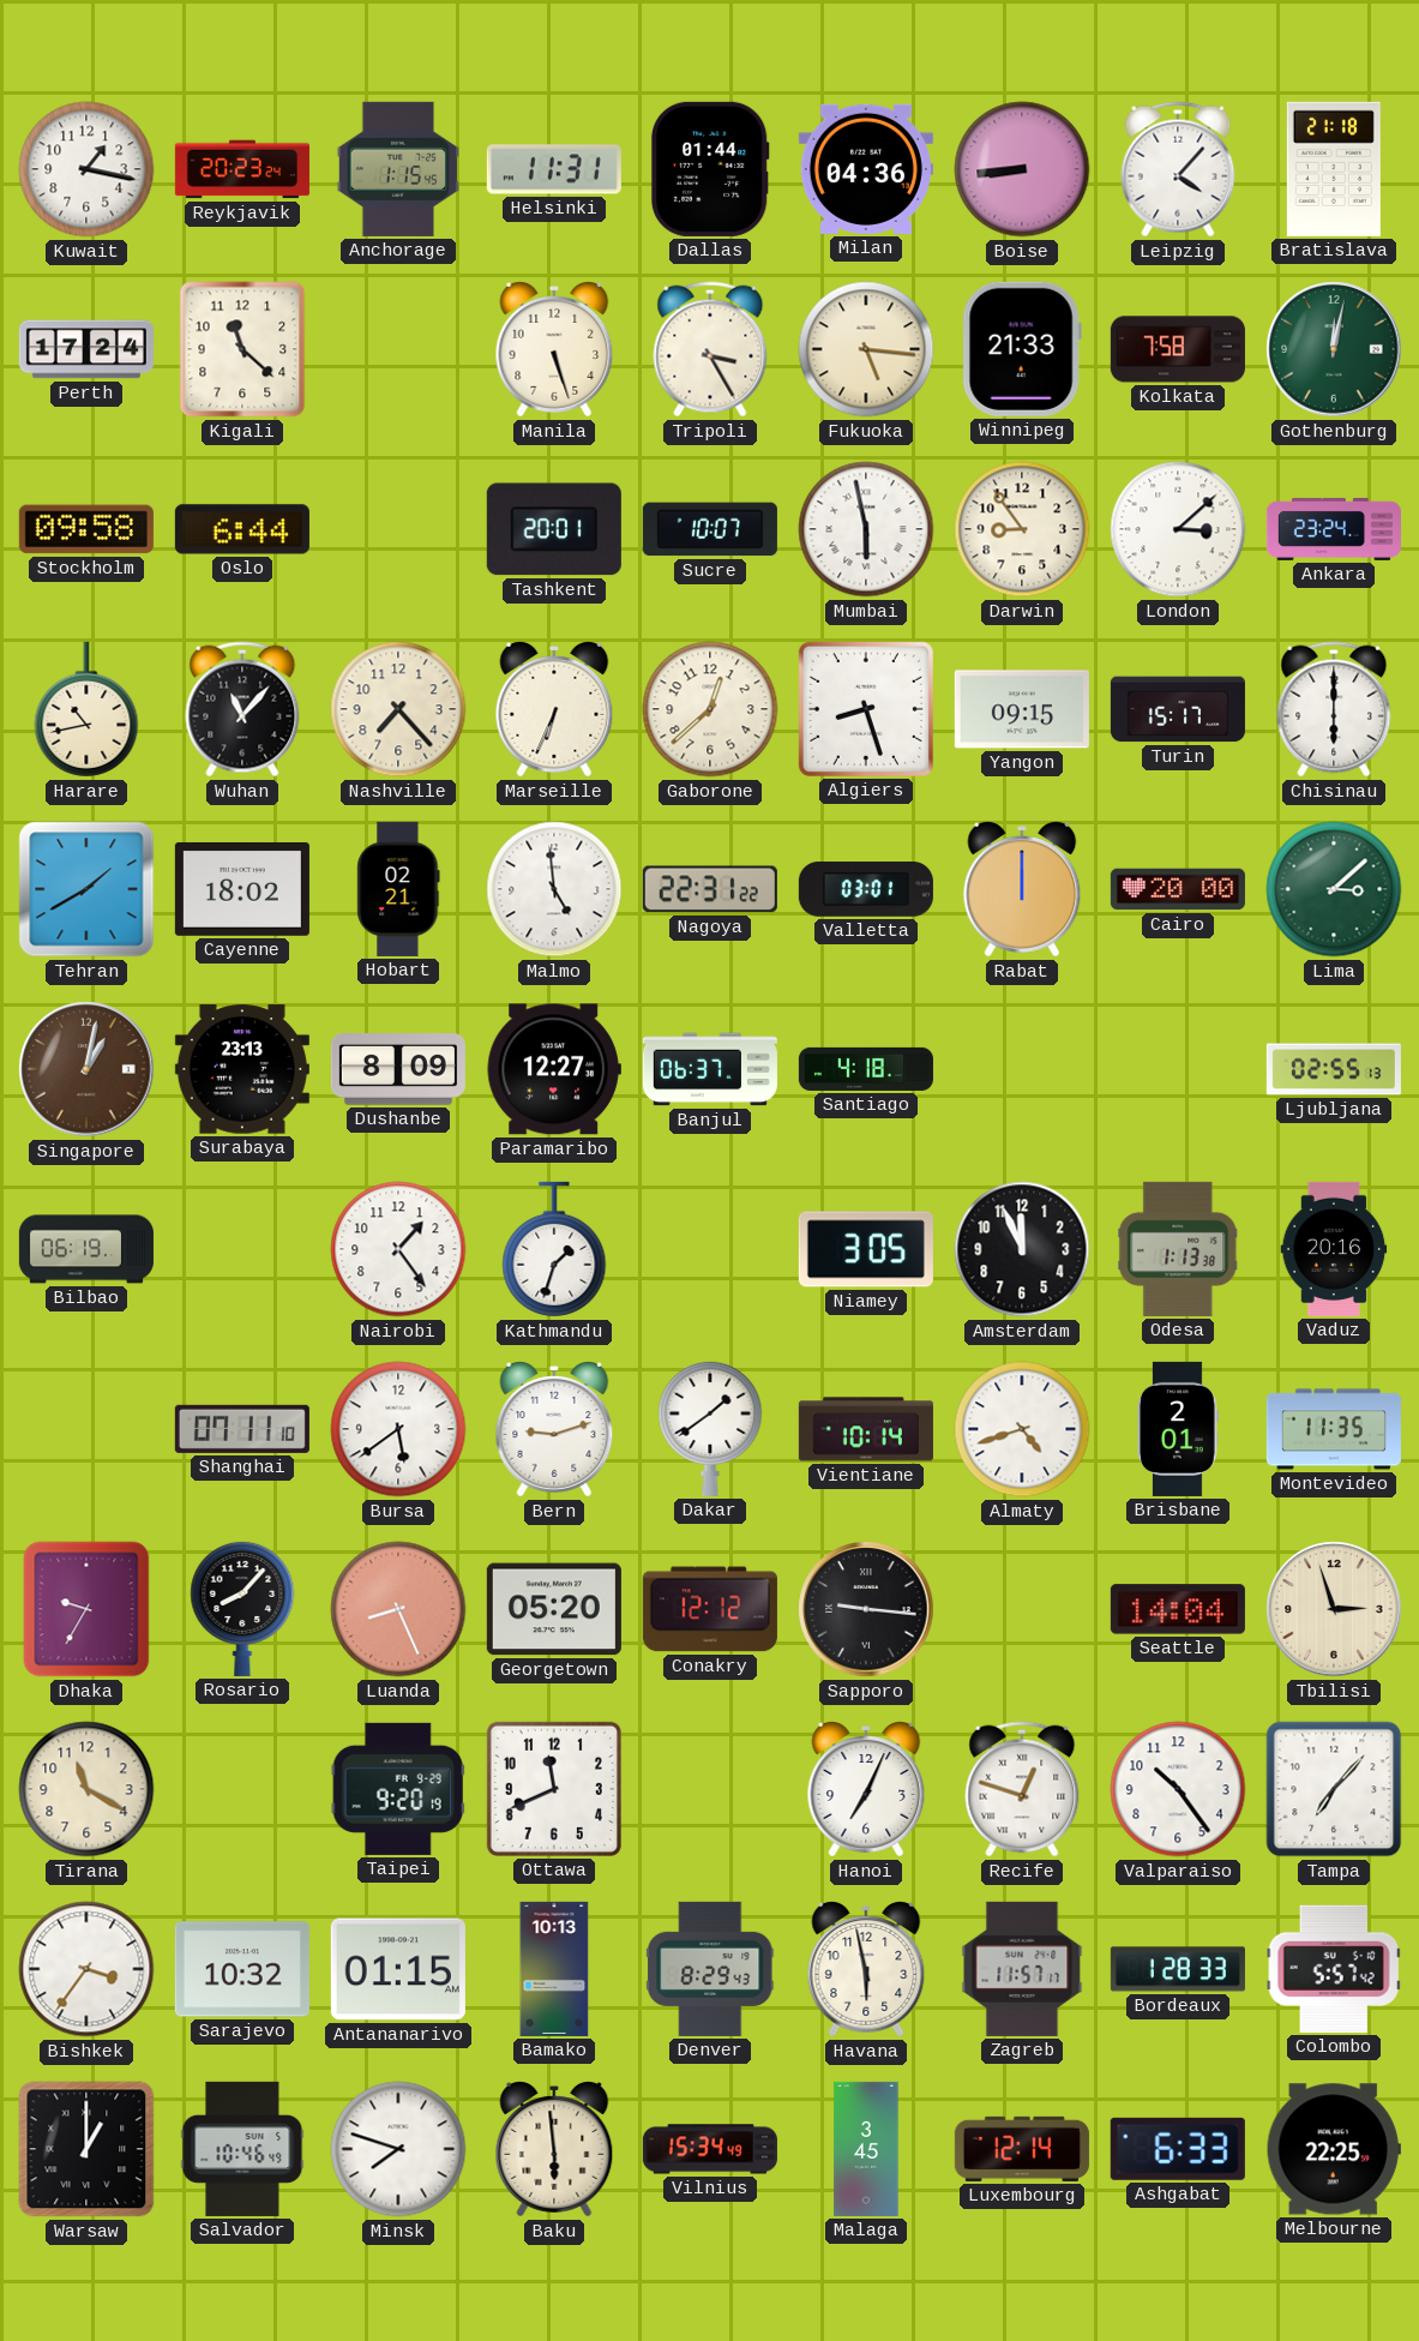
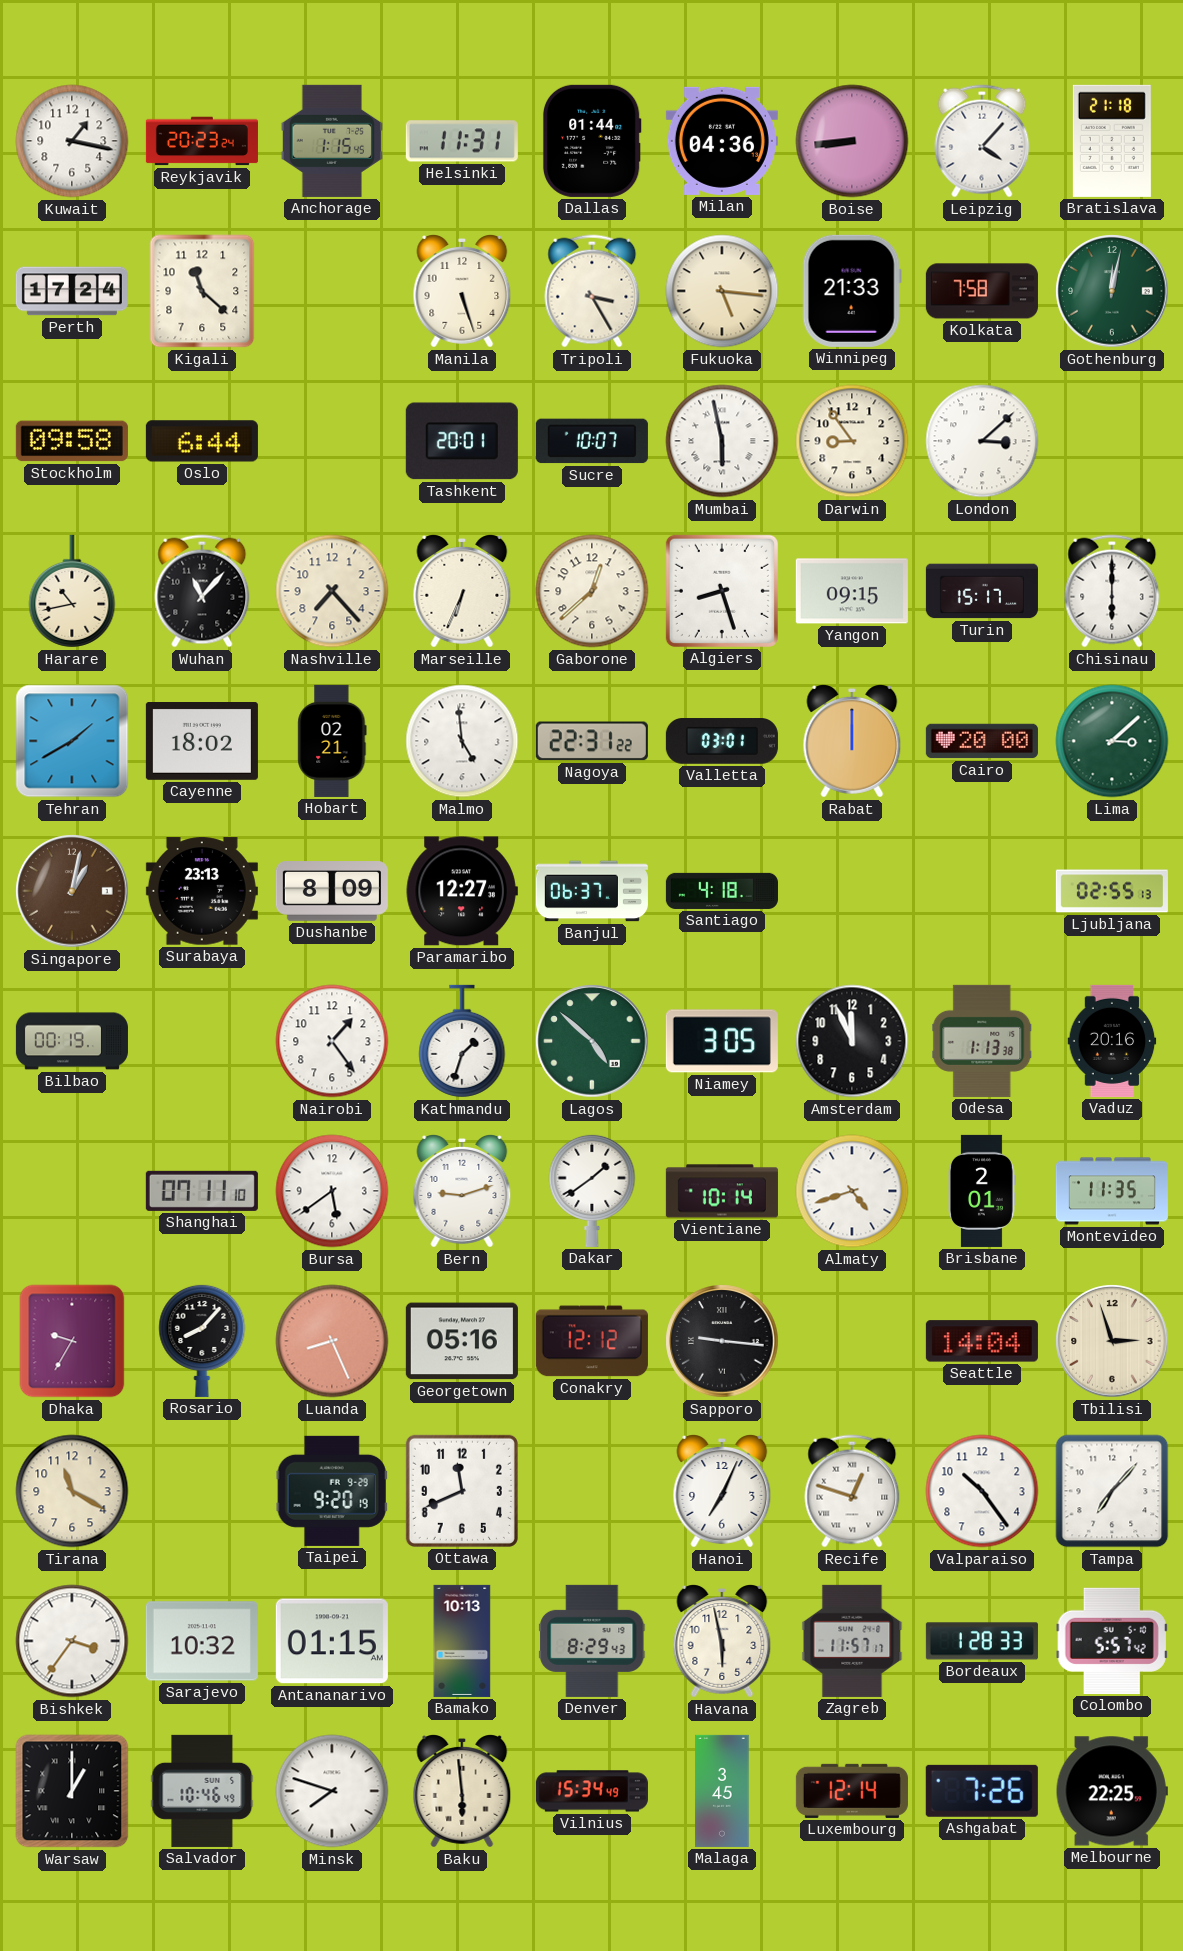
Ankara: 23:24 -> none
Bilbao: 06:19 -> 00:19
Lagos: none -> 4:52
Georgetown: 05:20 -> 05:16
Ashgabat: 6:33 -> 7:26
